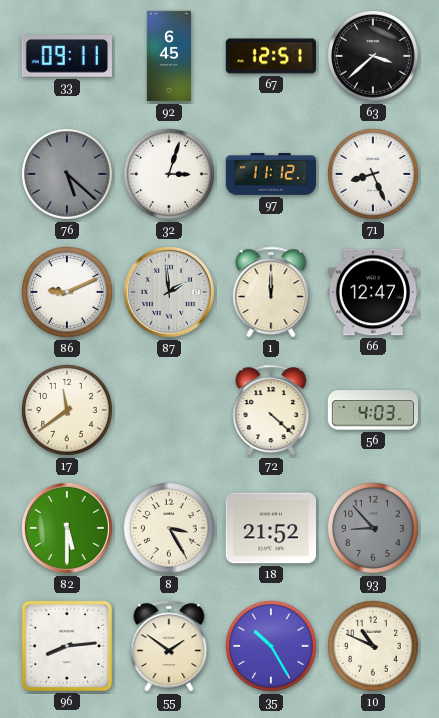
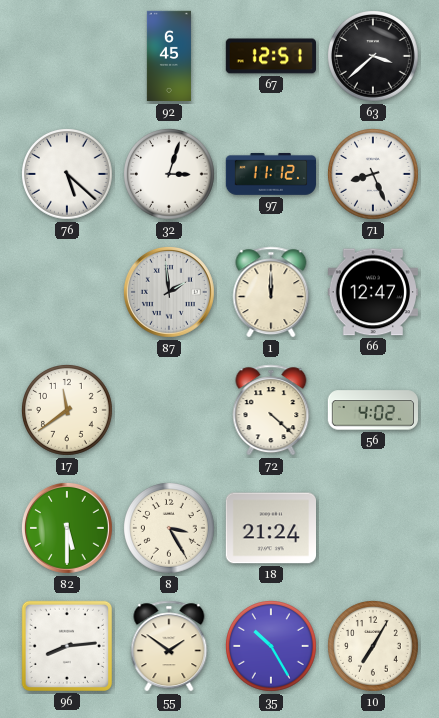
33: 09:11 -> none
76 dial: grey -> white
86: 9:11 -> none
56: 4:03 -> 4:02
18: 21:52 -> 21:24
93: 8:53 -> none
10: 10:49 -> 7:05
